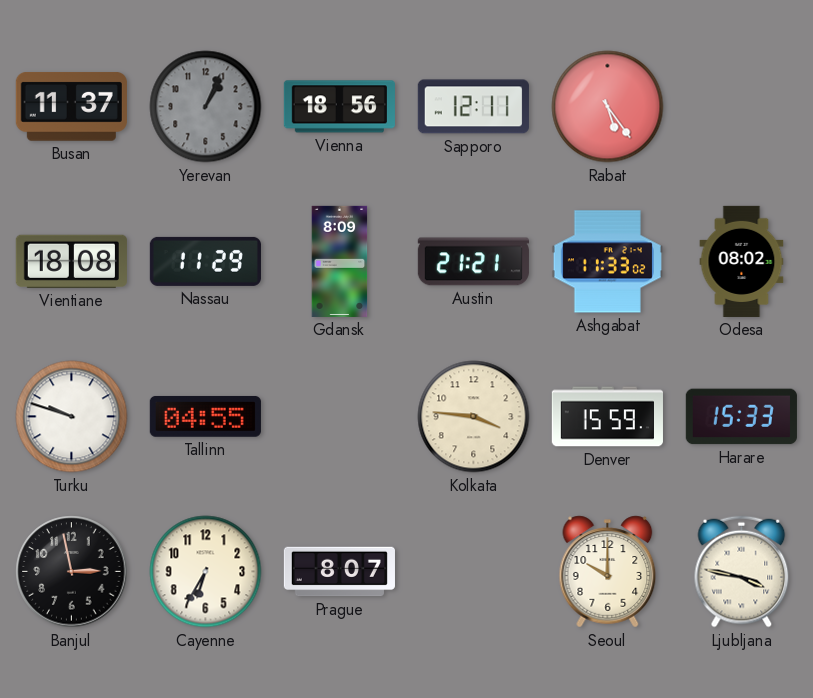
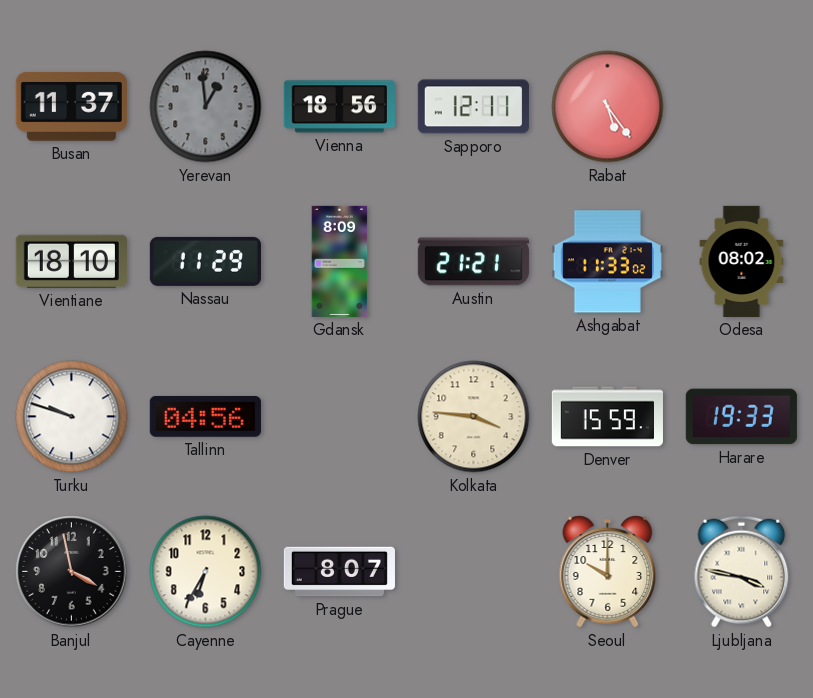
Yerevan: 1:04 -> 12:59
Vientiane: 18:08 -> 18:10
Tallinn: 04:55 -> 04:56
Harare: 15:33 -> 19:33
Banjul: 2:58 -> 3:58
